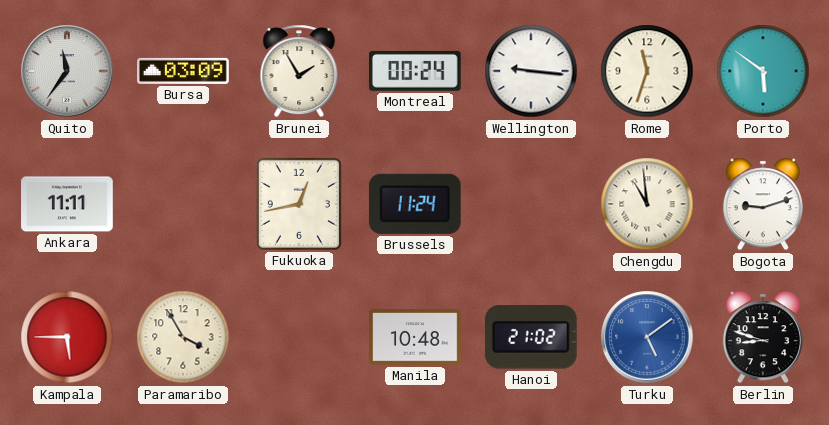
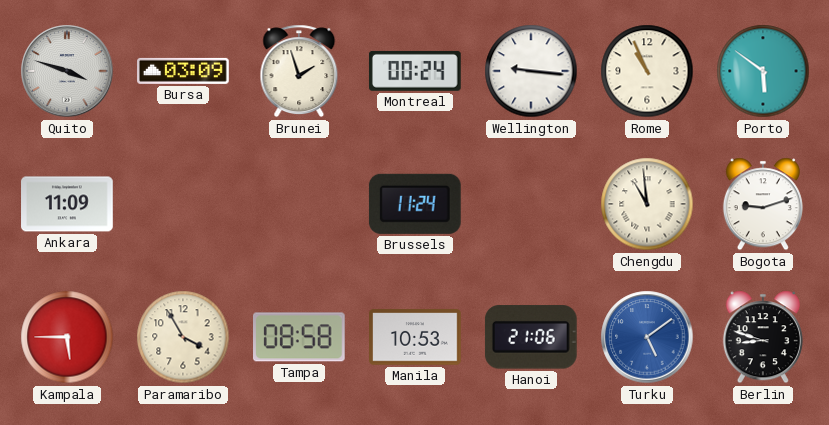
Quito: 11:36 -> 3:48
Brunei: 1:55 -> 1:57
Rome: 11:33 -> 10:56
Ankara: 11:11 -> 11:09
Fukuoka: 12:43 -> none
Tampa: none -> 08:58
Manila: 10:48 -> 10:53
Hanoi: 21:02 -> 21:06
